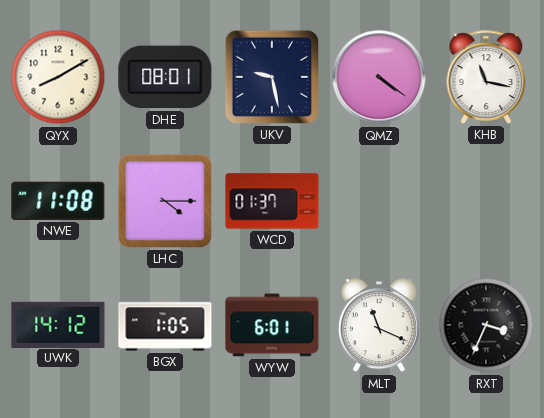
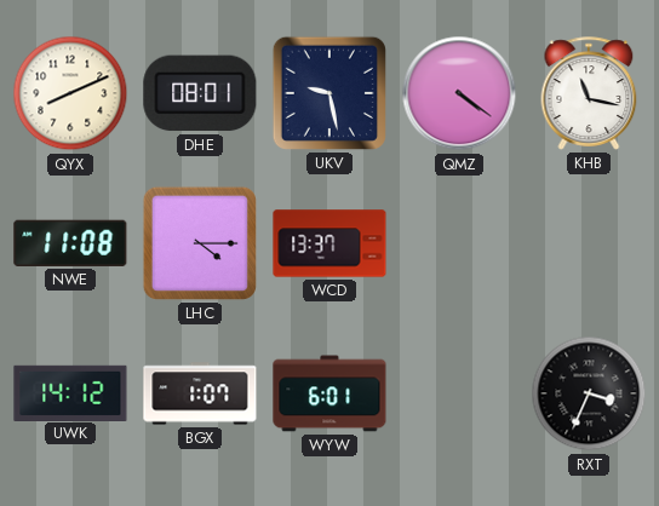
QYX: 8:10 -> 8:11
WCD: 01:37 -> 13:37
BGX: 1:05 -> 1:07
MLT: 11:19 -> none
